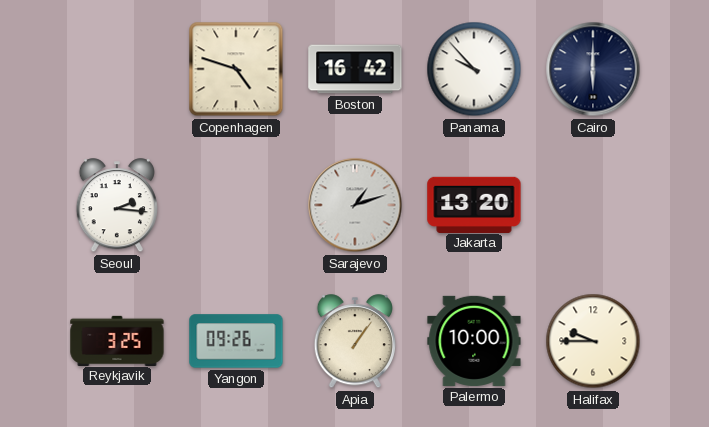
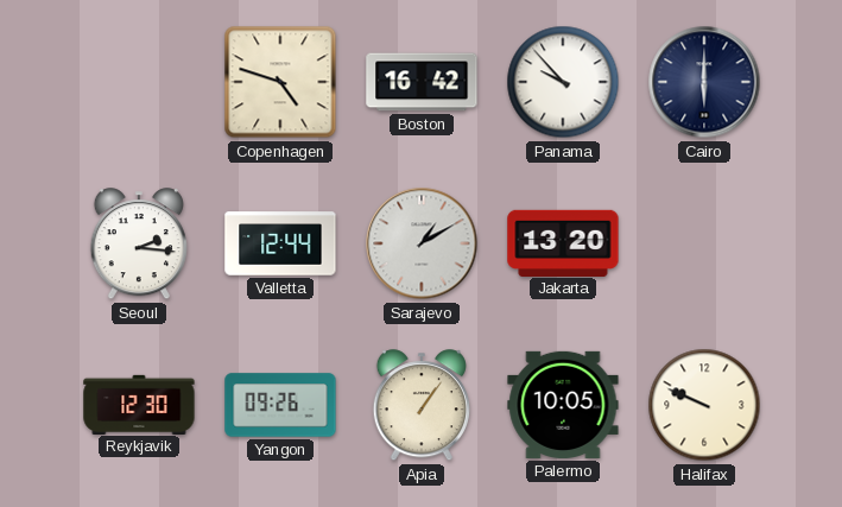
Valletta: none -> 12:44
Sarajevo: 1:12 -> 1:10
Reykjavik: 3:25 -> 12:30
Palermo: 10:00 -> 10:05
Halifax: 9:45 -> 9:49
